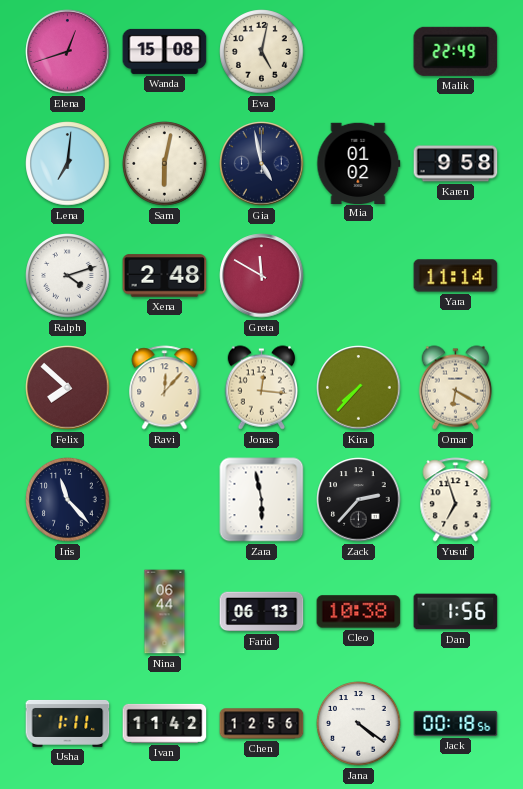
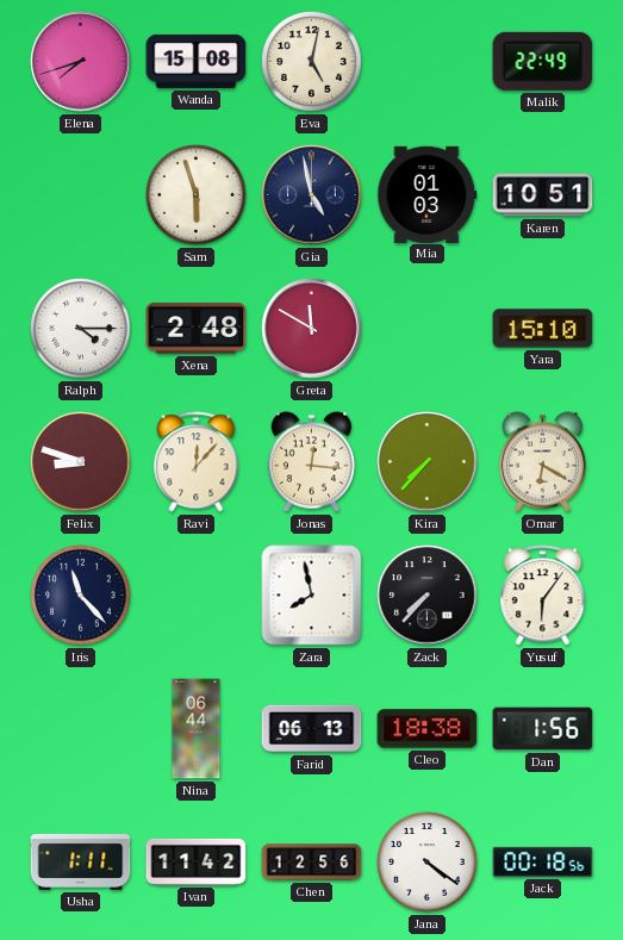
Elena: 12:42 -> 7:42
Lena: 7:01 -> none
Sam: 6:02 -> 5:57
Mia: 01:02 -> 01:03
Karen: 9:58 -> 10:51
Ralph: 4:12 -> 4:15
Yara: 11:14 -> 15:10
Felix: 7:52 -> 8:48
Zara: 5:58 -> 7:58
Zack: 2:37 -> 7:37
Yusuf: 6:57 -> 6:06
Cleo: 10:38 -> 18:38
